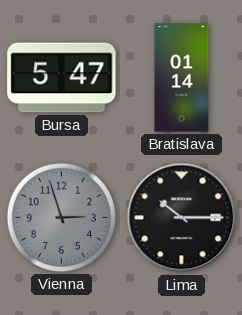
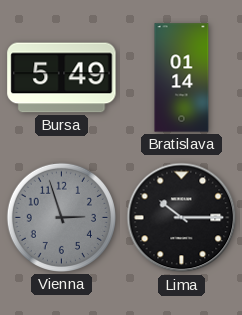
Bursa: 5:47 -> 5:49
